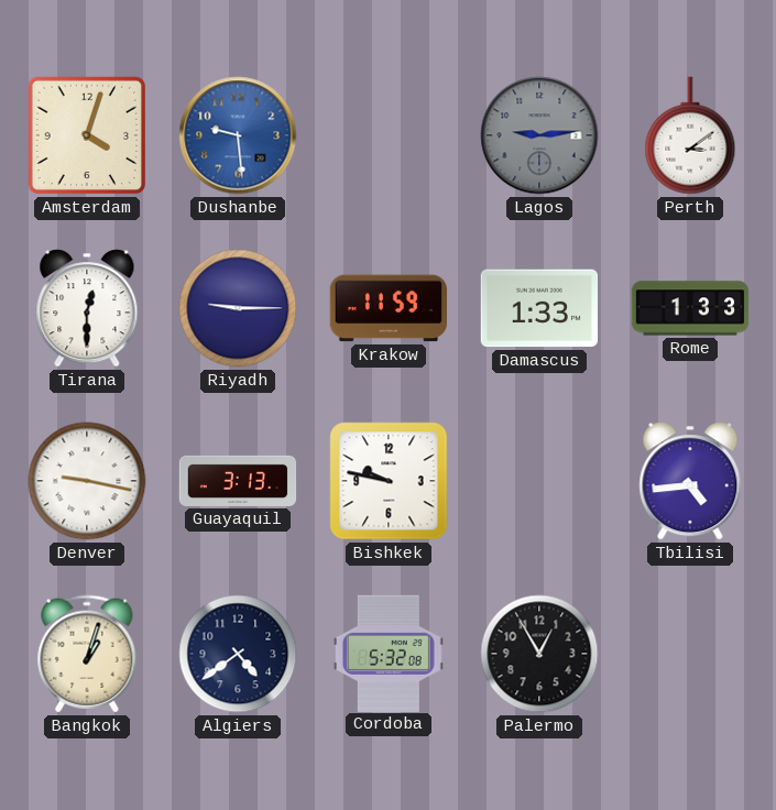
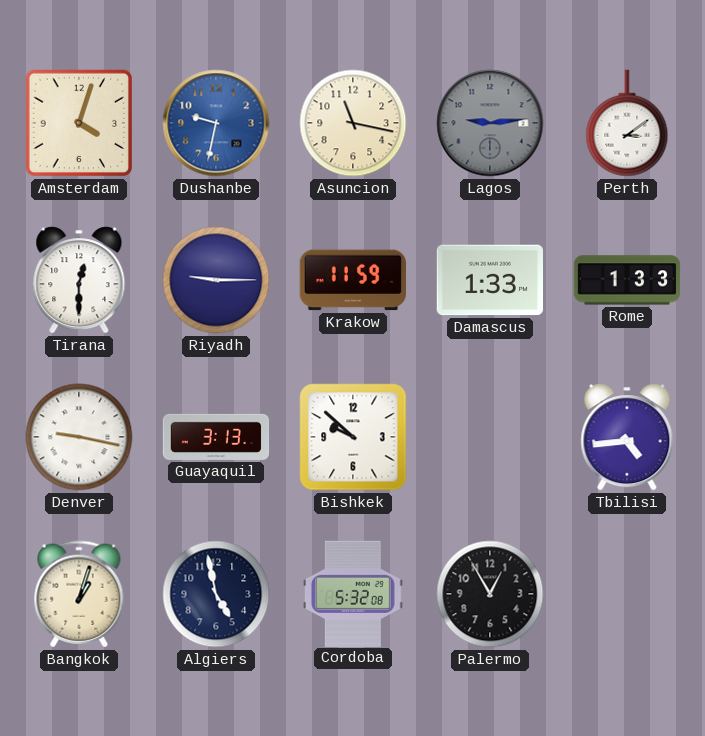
Dushanbe: 9:29 -> 9:32
Asuncion: none -> 11:17
Bishkek: 9:47 -> 9:52
Algiers: 4:39 -> 4:58
